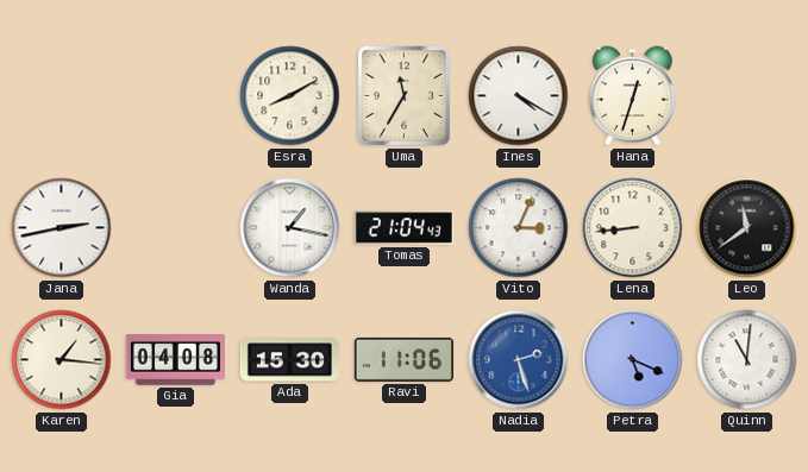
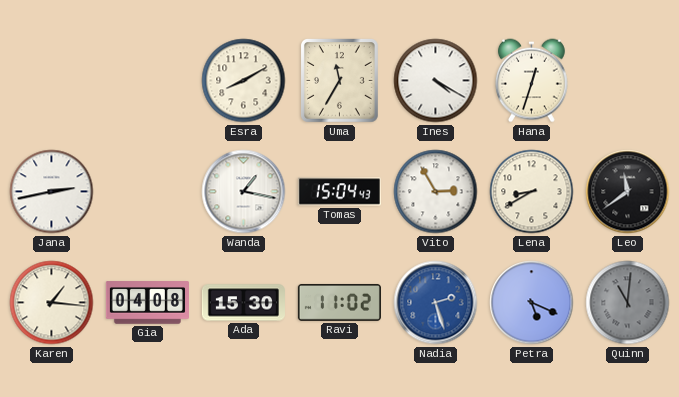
Tomas: 21:04 -> 15:04
Vito: 3:04 -> 2:55
Lena: 8:44 -> 8:40
Ravi: 11:06 -> 11:02
Quinn dial: white -> grey
